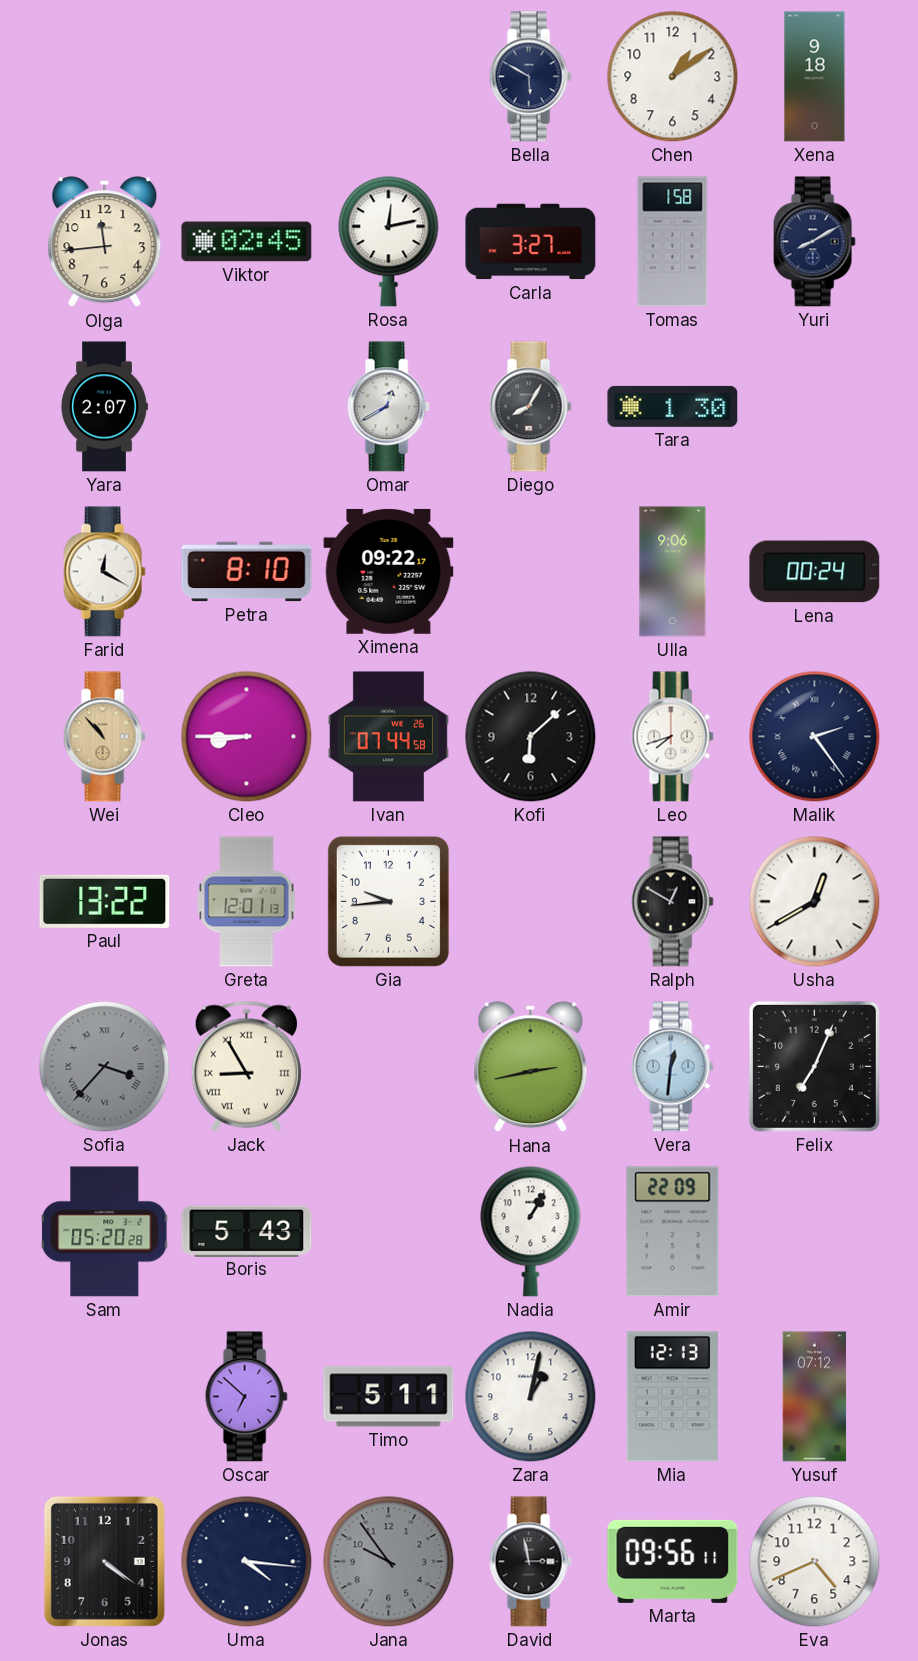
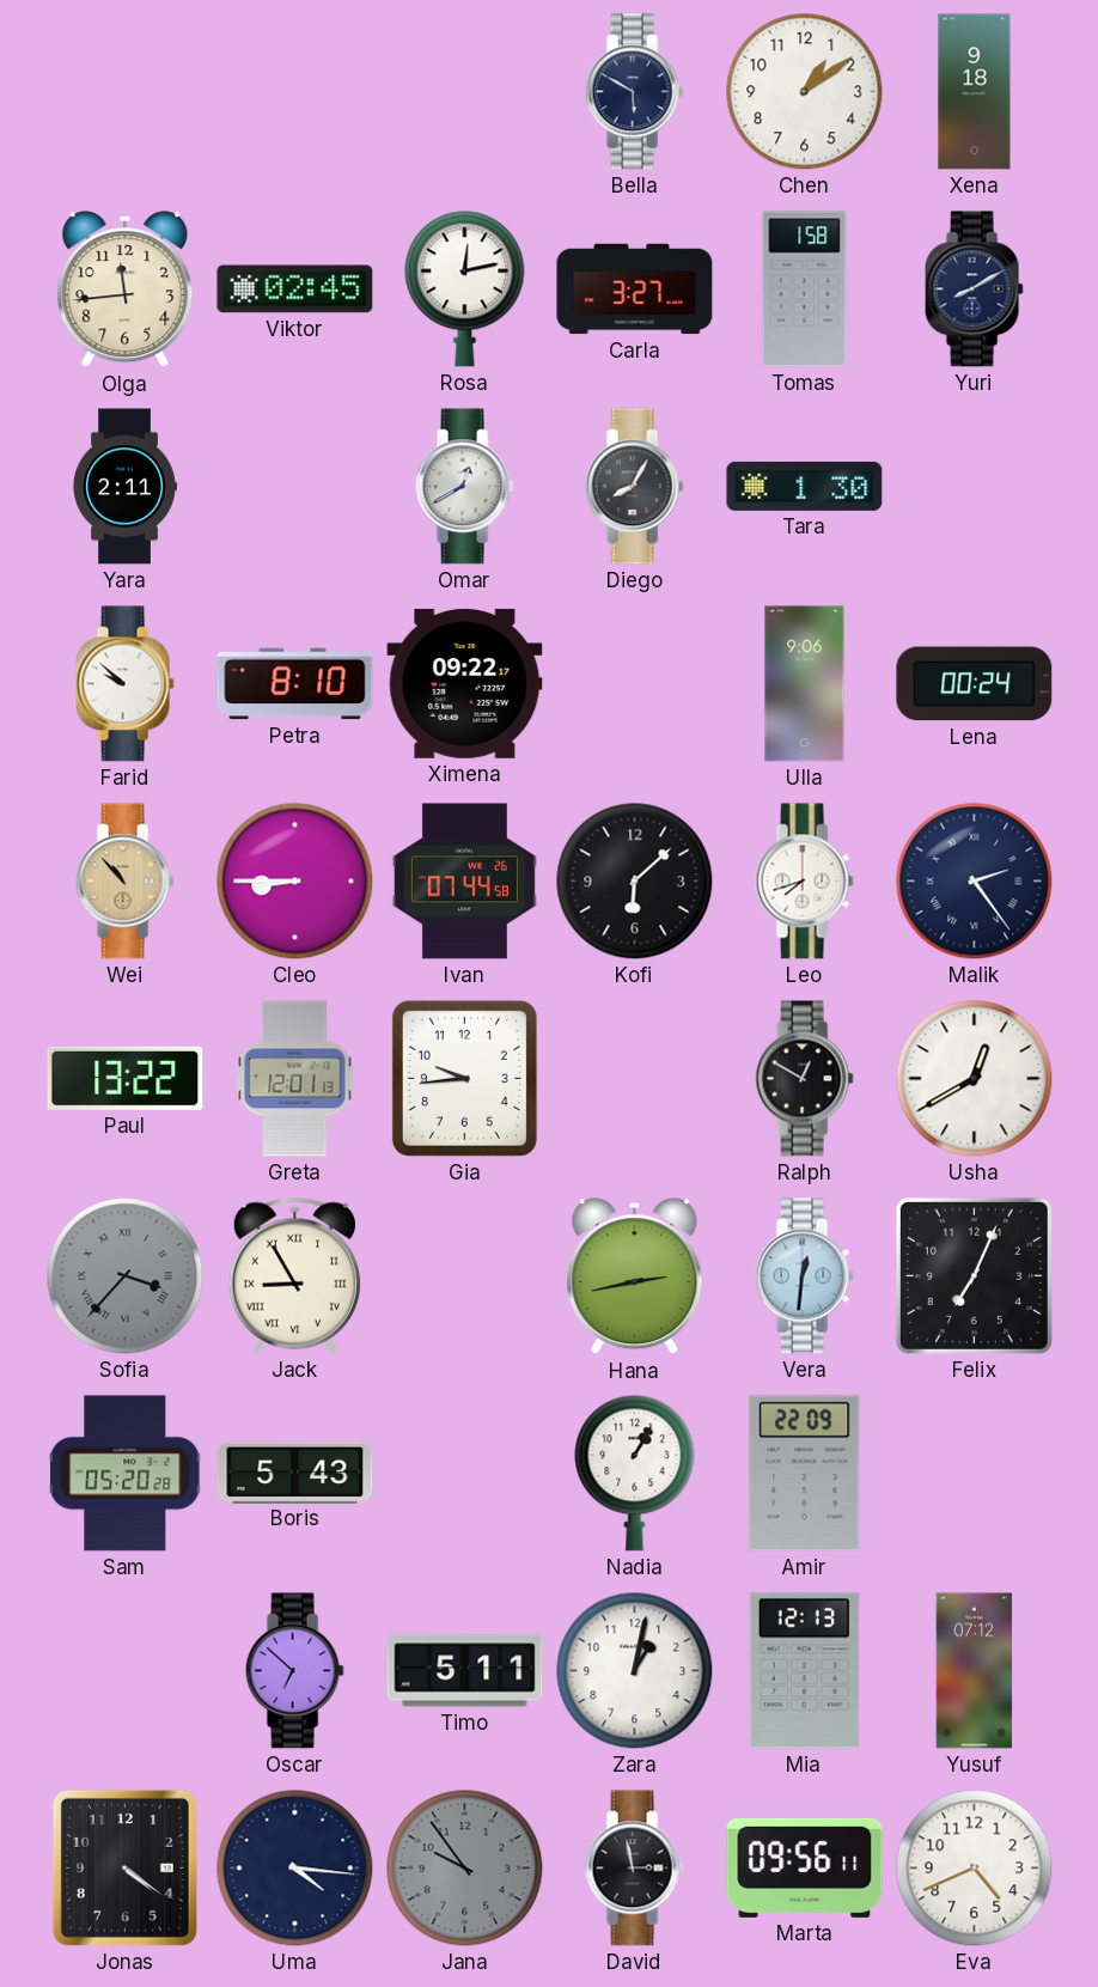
Yara: 2:07 -> 2:11
Farid: 12:20 -> 9:52
